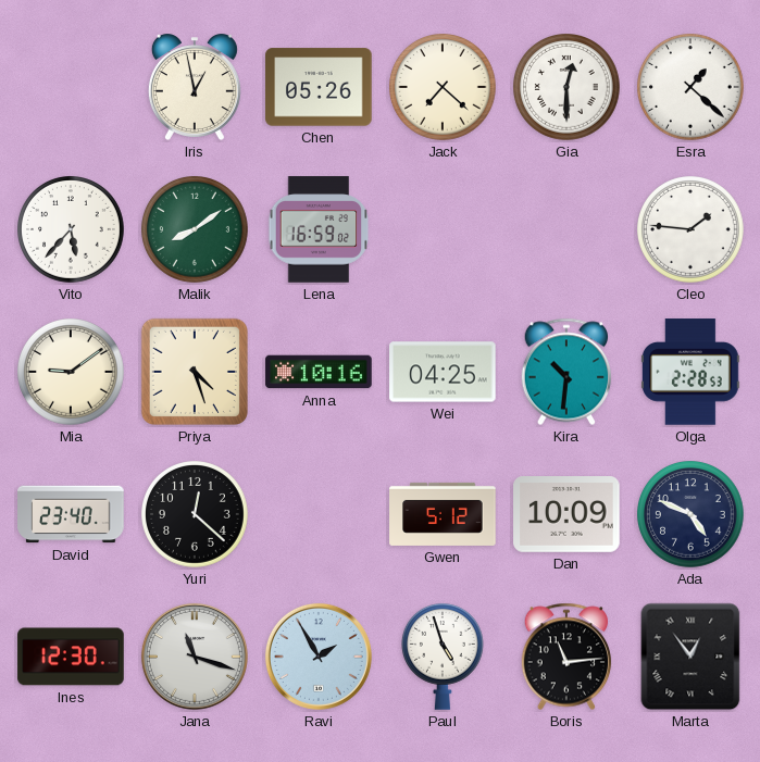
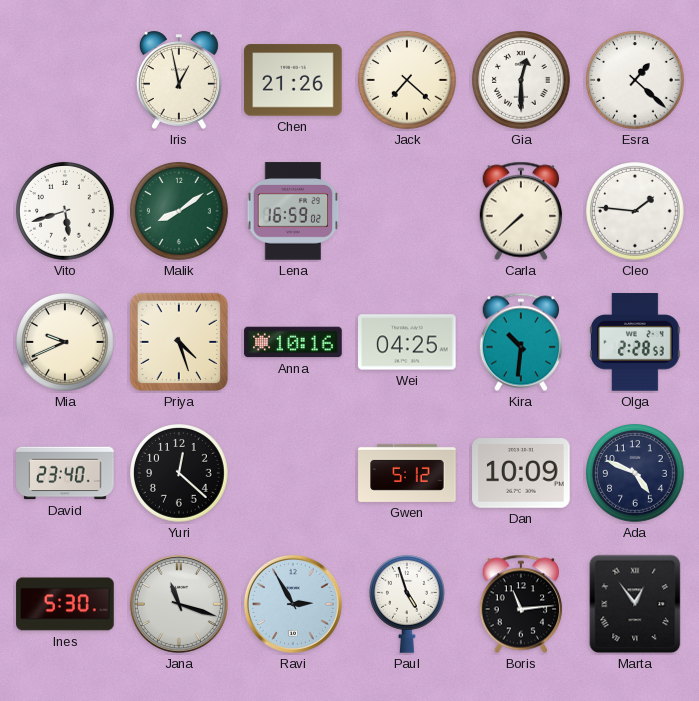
Chen: 05:26 -> 21:26
Vito: 5:37 -> 5:42
Carla: none -> 7:38
Mia: 9:09 -> 9:41
Ines: 12:30 -> 5:30
Ravi: 1:55 -> 2:55
